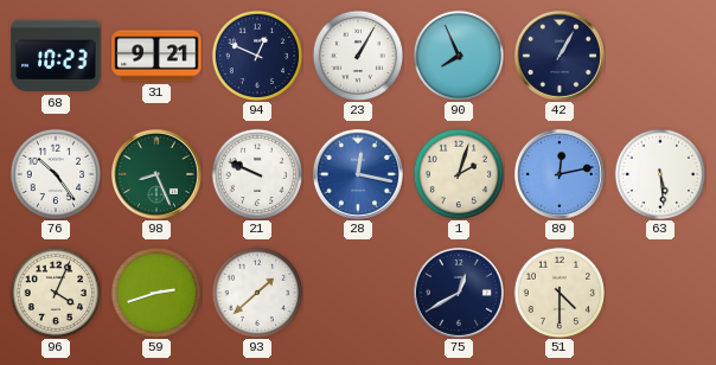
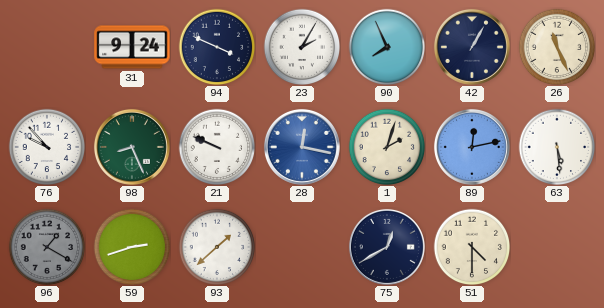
68: 10:23 -> none
31: 9:21 -> 9:24
94: 12:49 -> 3:49
23: 1:05 -> 2:05
26: none -> 11:26
76: 10:24 -> 9:53
96: 4:04 -> 1:20
96 dial: cream -> grey
